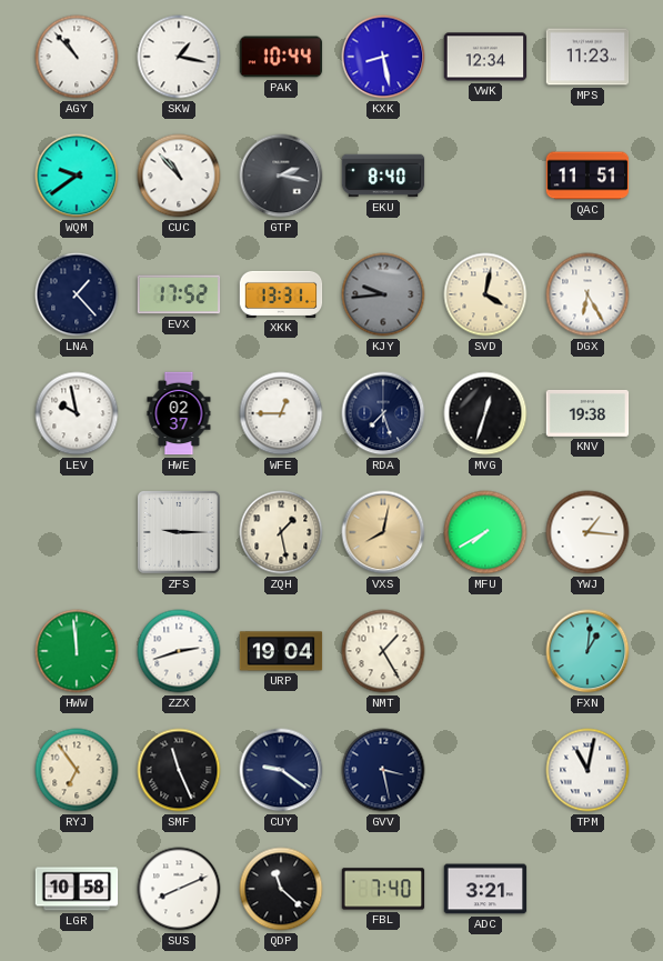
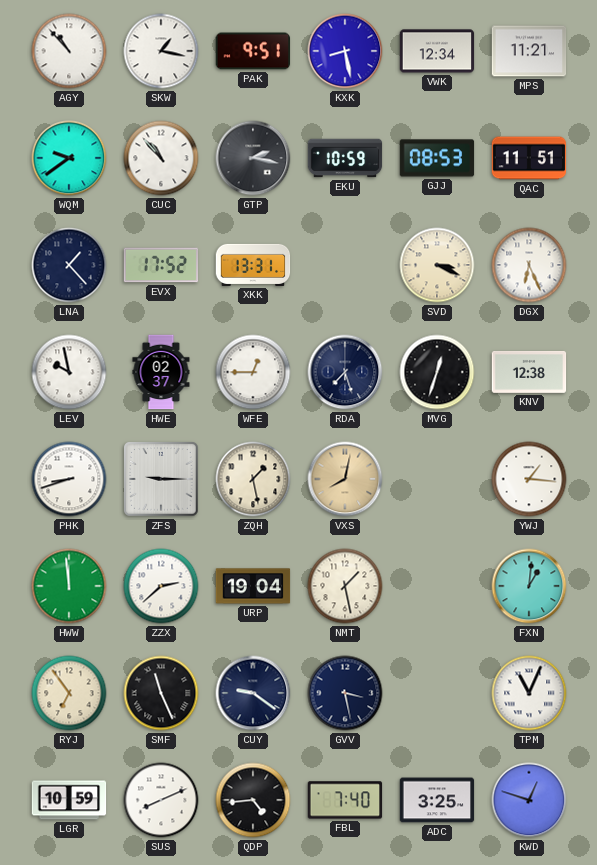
PAK: 10:44 -> 9:51
MPS: 11:23 -> 11:21
EKU: 8:40 -> 10:59
GJJ: none -> 08:53
KJY: 9:44 -> none
SVD: 4:02 -> 3:19
DGX: 6:25 -> 6:26
KNV: 19:38 -> 12:38
PHK: none -> 8:42
MFU: 7:40 -> none
ZZX: 2:42 -> 2:38
NMT: 1:25 -> 1:28
TPM: 11:02 -> 11:04
LGR: 10:58 -> 10:59
QDP: 11:22 -> 4:44
ADC: 3:21 -> 3:25
KWD: none -> 12:48
